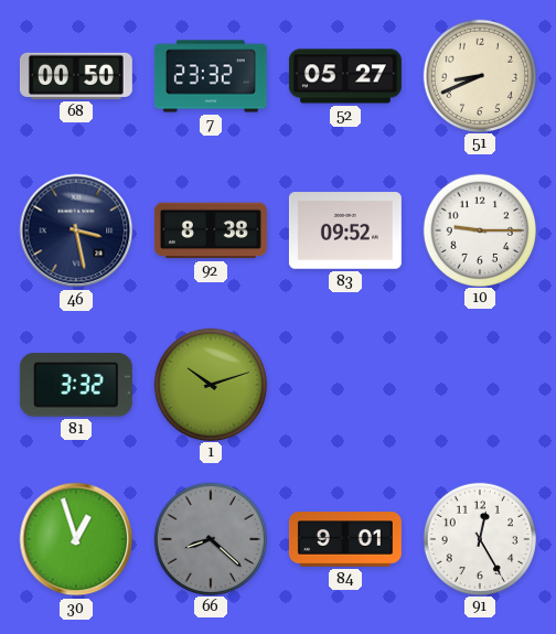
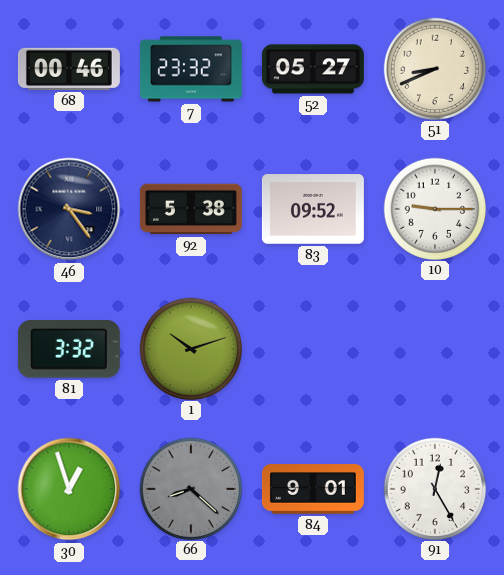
68: 00:50 -> 00:46
46: 3:28 -> 3:24
92: 8:38 -> 5:38
